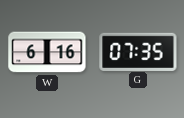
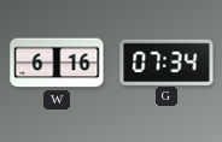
G: 07:35 -> 07:34
